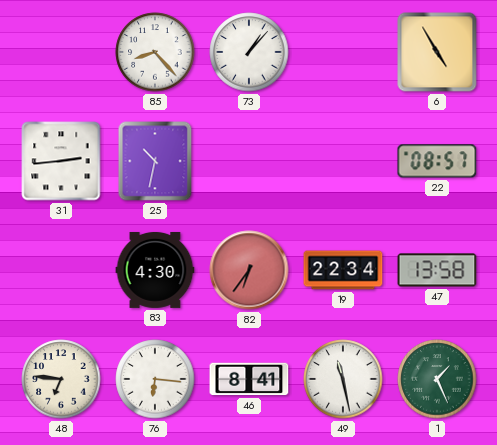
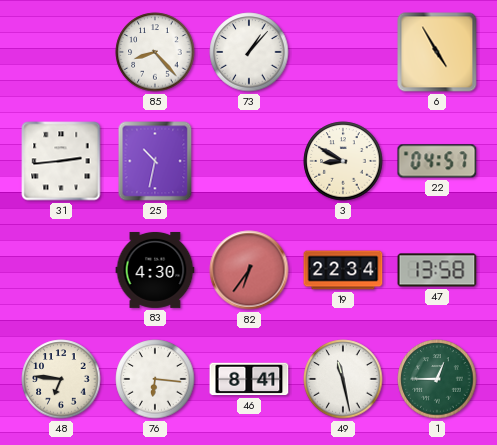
3: none -> 8:50
22: 08:57 -> 04:57
1: 1:26 -> 12:45
